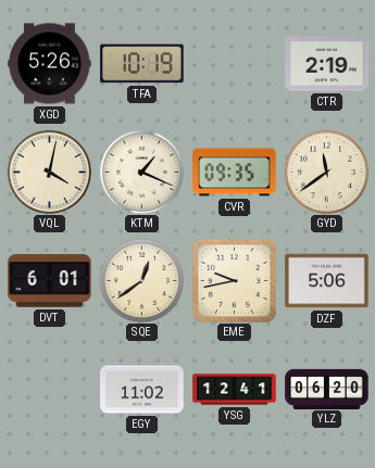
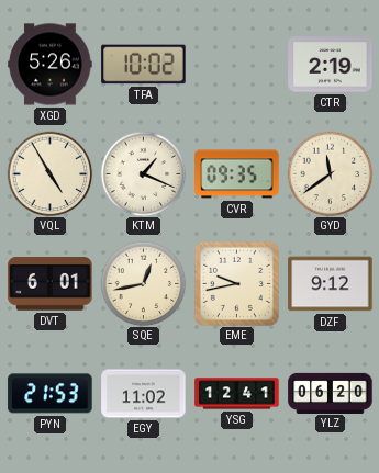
TFA: 10:19 -> 10:02
VQL: 4:02 -> 4:55
SQE: 12:39 -> 12:43
DZF: 5:06 -> 9:12
PYN: none -> 21:53
